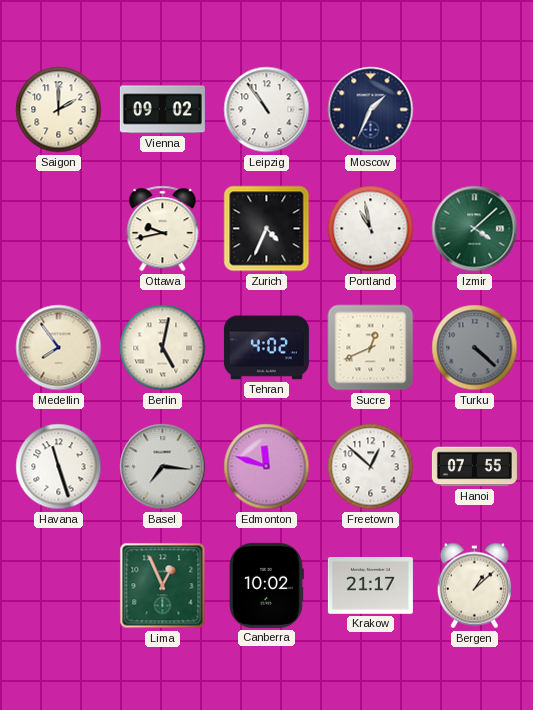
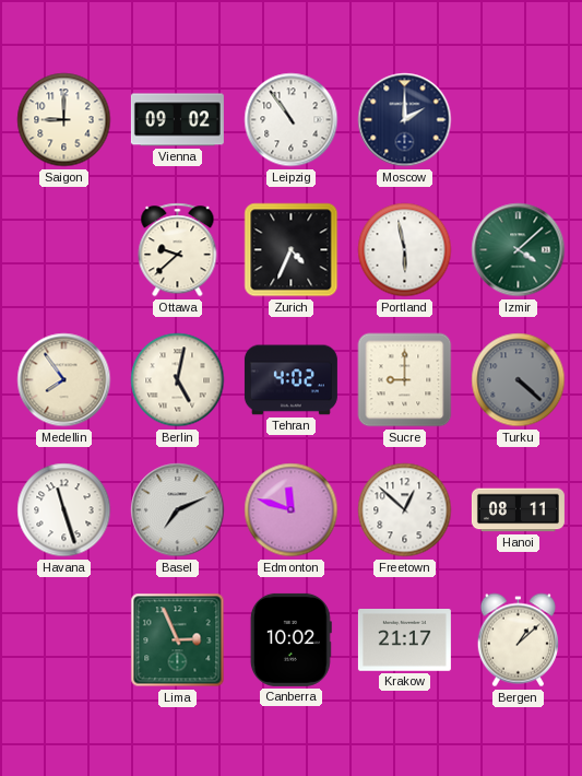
Saigon: 2:00 -> 9:00
Moscow: 1:34 -> 2:00
Ottawa: 9:43 -> 9:38
Portland: 10:58 -> 5:58
Sucre: 12:41 -> 9:00
Basel: 7:16 -> 7:11
Hanoi: 07:55 -> 08:11
Lima: 12:56 -> 2:56
